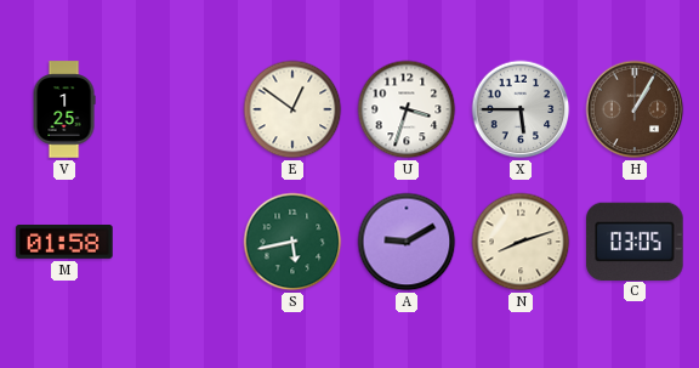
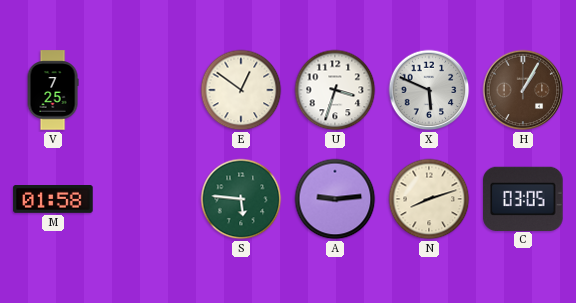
V: 1:25 -> 7:25
X: 5:45 -> 5:49
S: 5:43 -> 5:46
A: 9:10 -> 9:14
